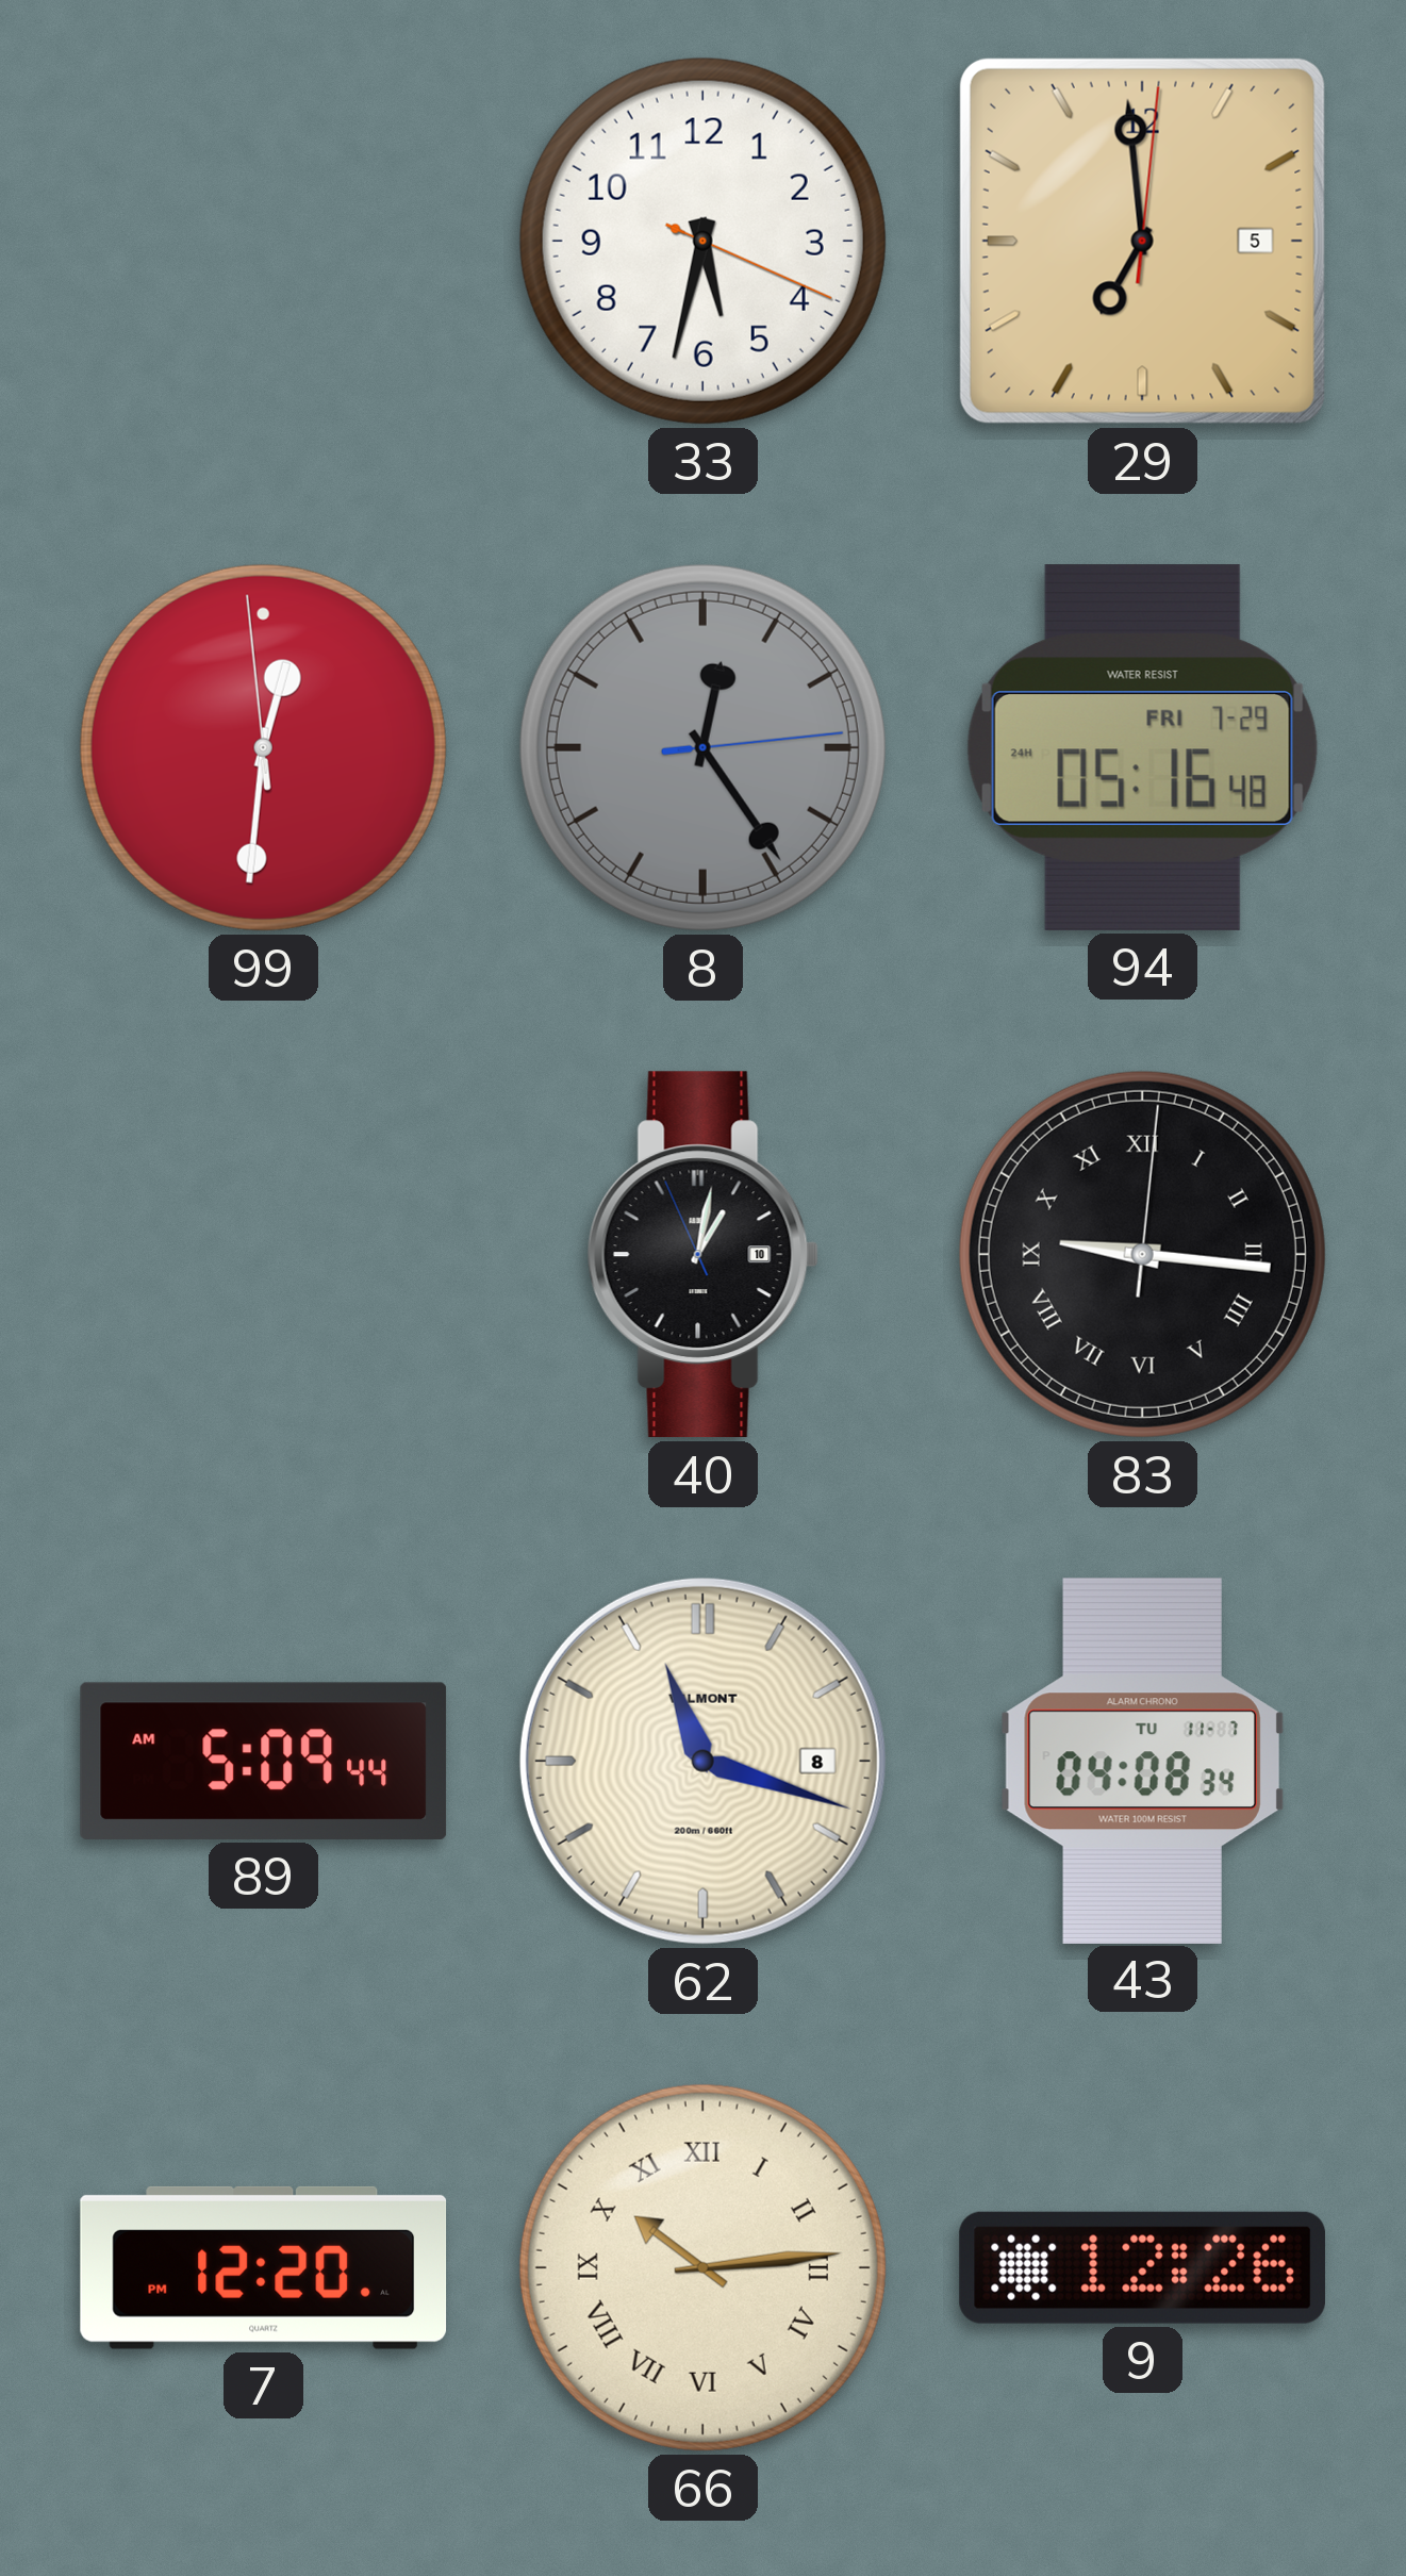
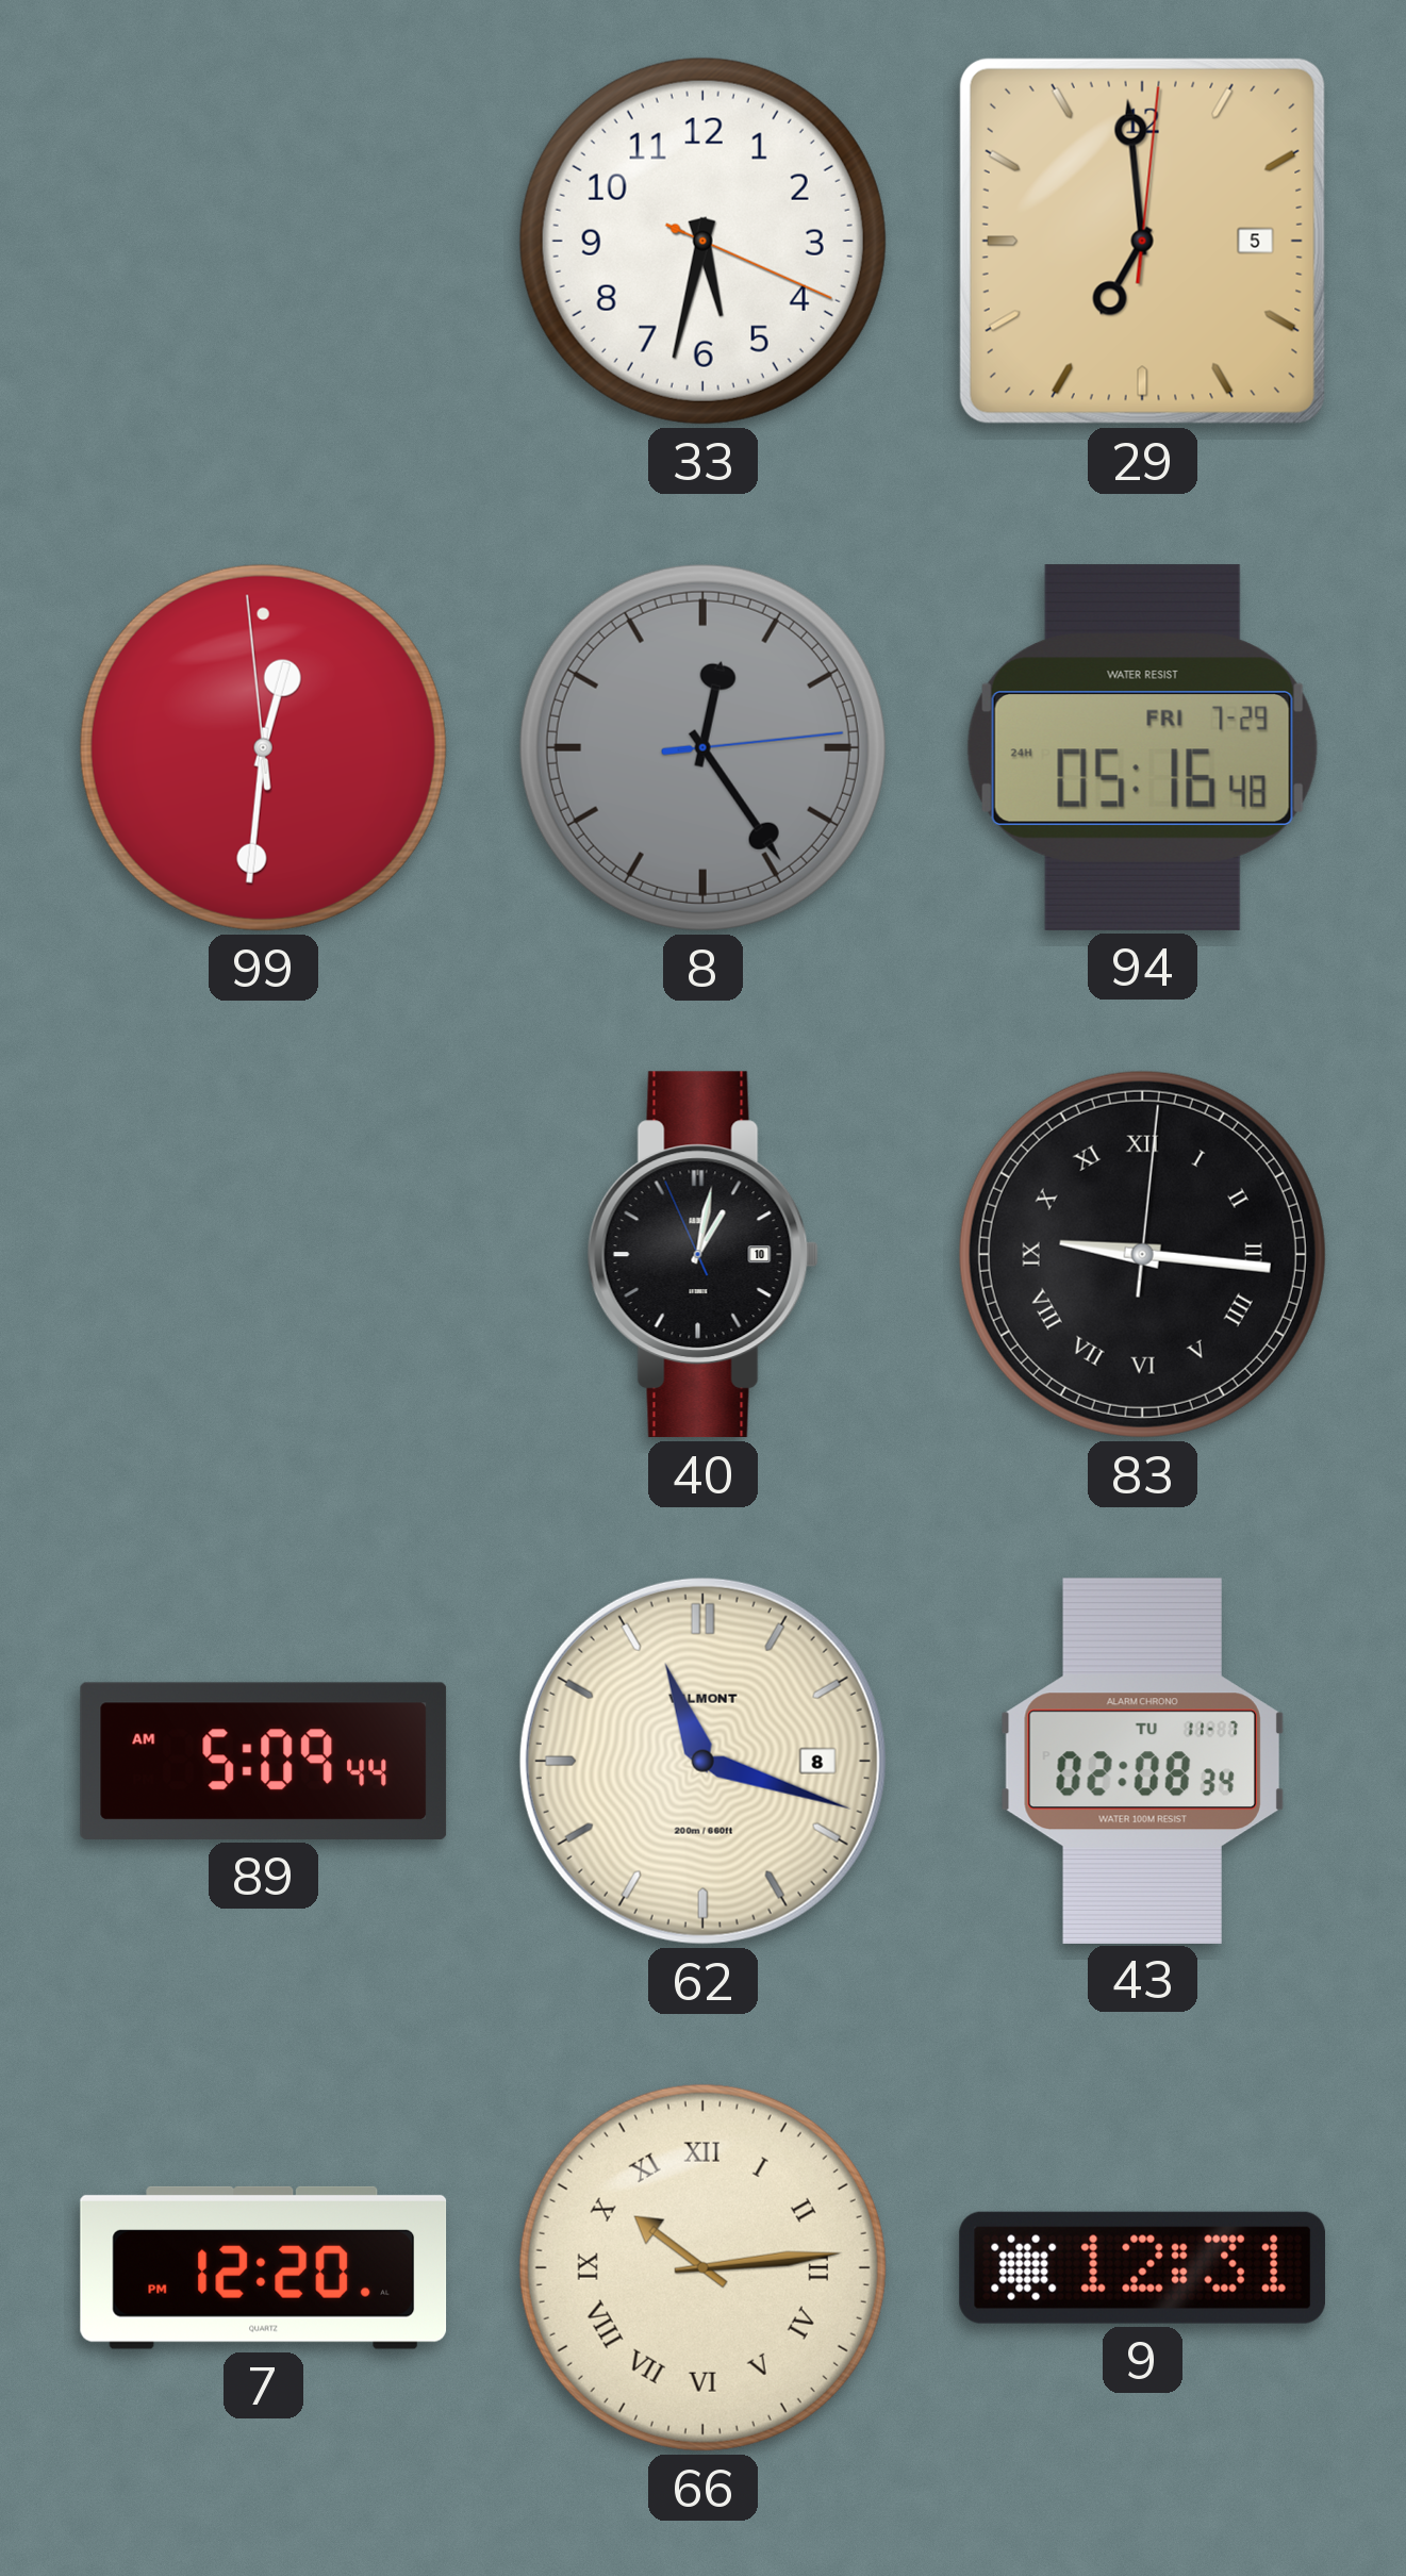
43: 04:08 -> 02:08
9: 12:26 -> 12:31
